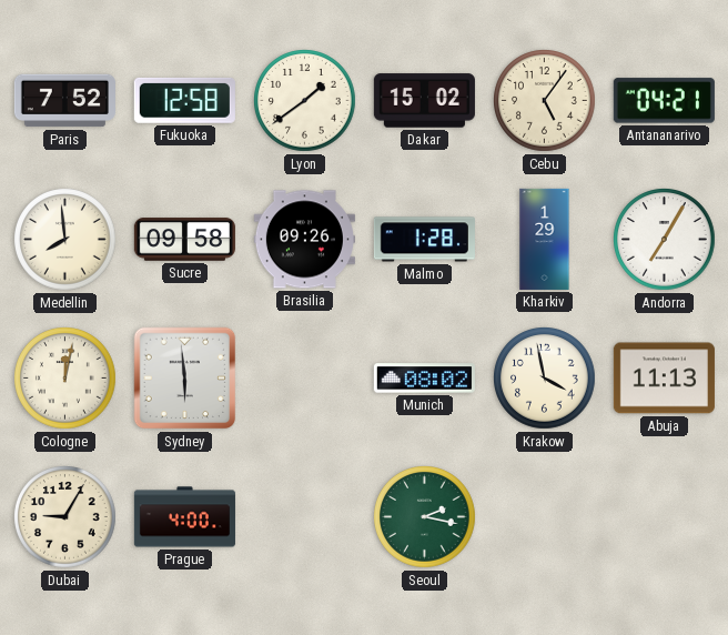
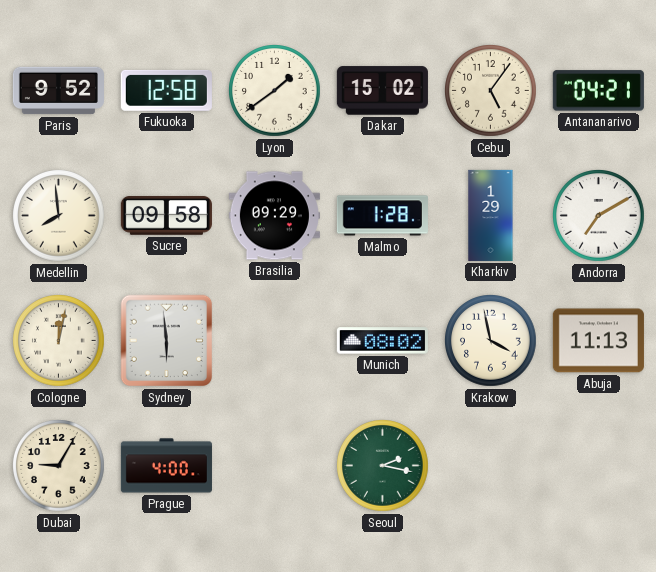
Paris: 7:52 -> 9:52
Brasilia: 09:26 -> 09:29
Andorra: 7:05 -> 7:10
